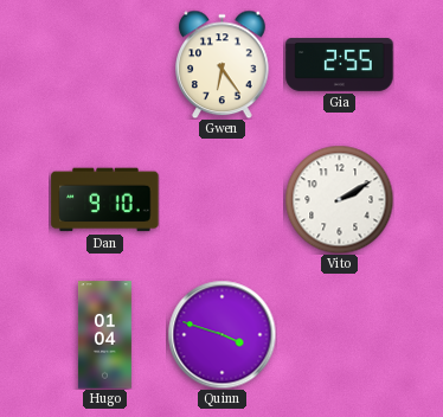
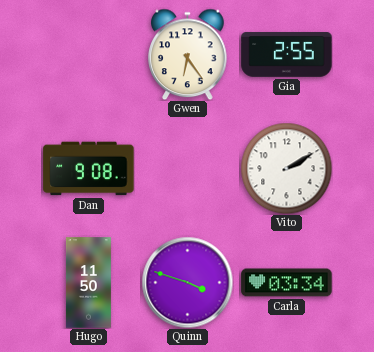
Dan: 9:10 -> 9:08
Hugo: 01:04 -> 11:50
Carla: none -> 03:34
